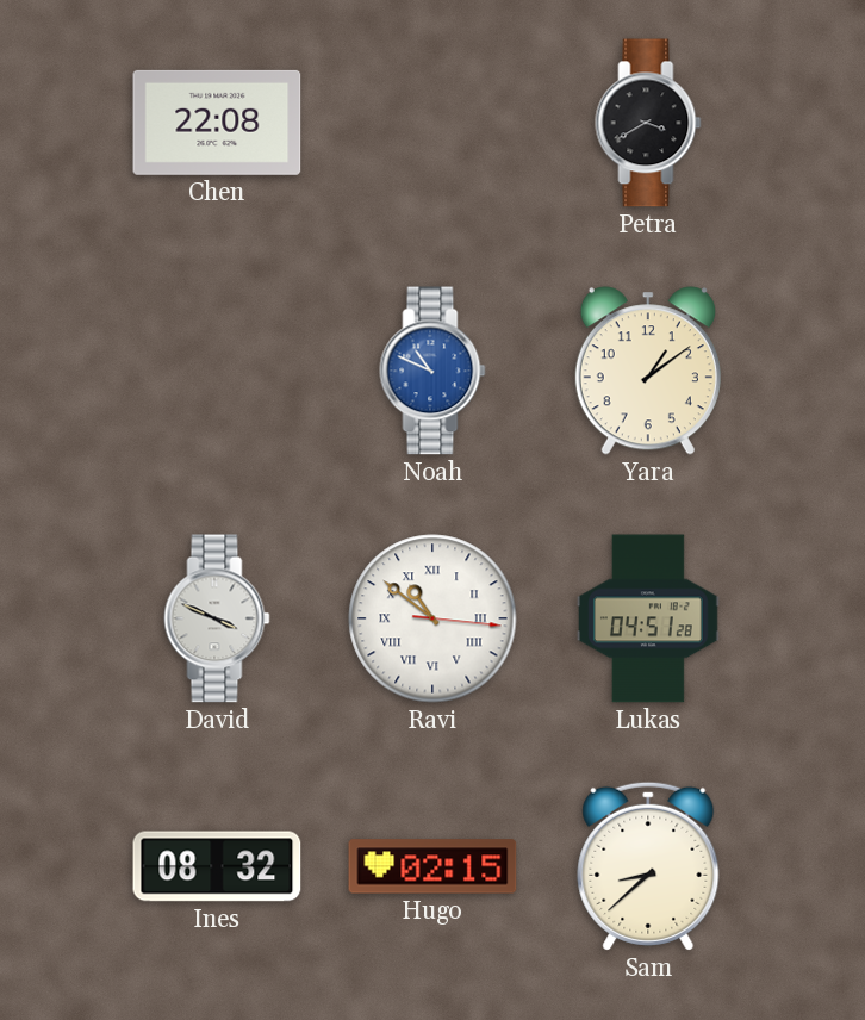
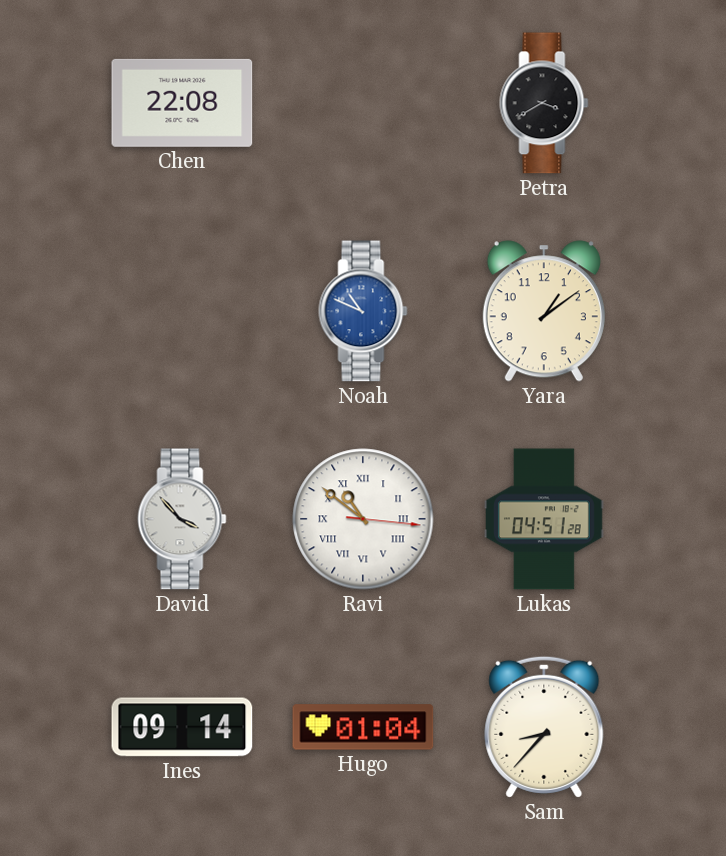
David: 3:49 -> 3:53
Ines: 08:32 -> 09:14
Hugo: 02:15 -> 01:04
Sam: 8:38 -> 8:37
